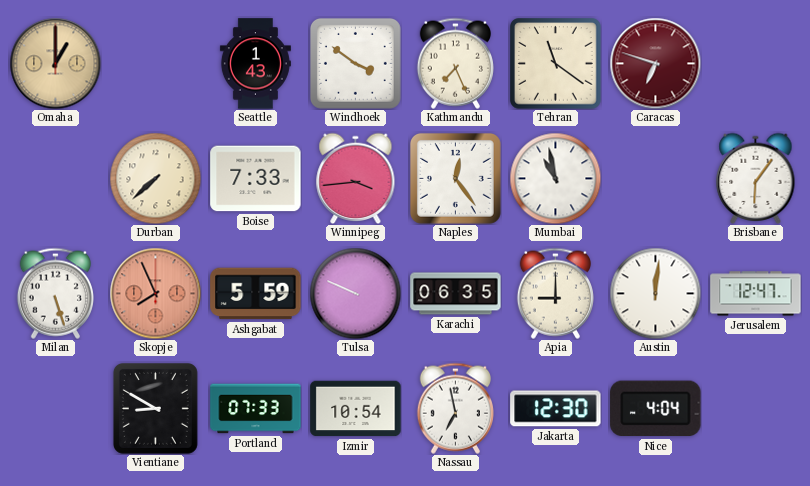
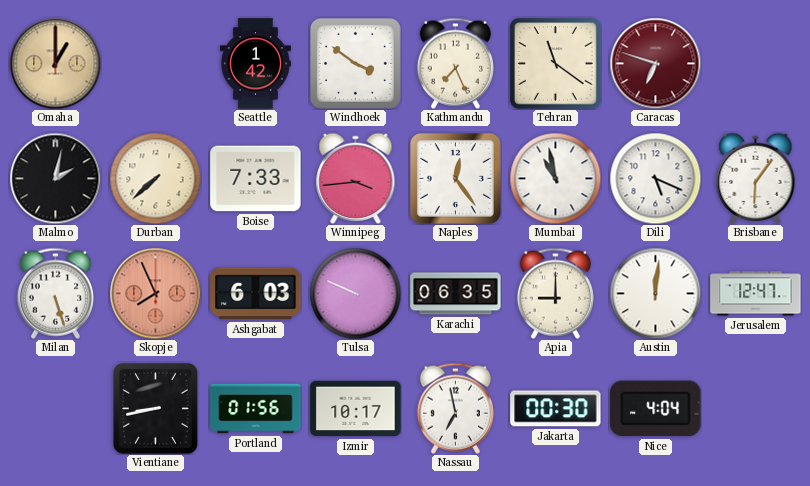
Seattle: 1:43 -> 1:42
Malmo: none -> 2:02
Dili: none -> 5:19
Ashgabat: 5:59 -> 6:03
Vientiane: 8:50 -> 8:43
Portland: 07:33 -> 01:56
Izmir: 10:54 -> 10:17
Jakarta: 12:30 -> 00:30
